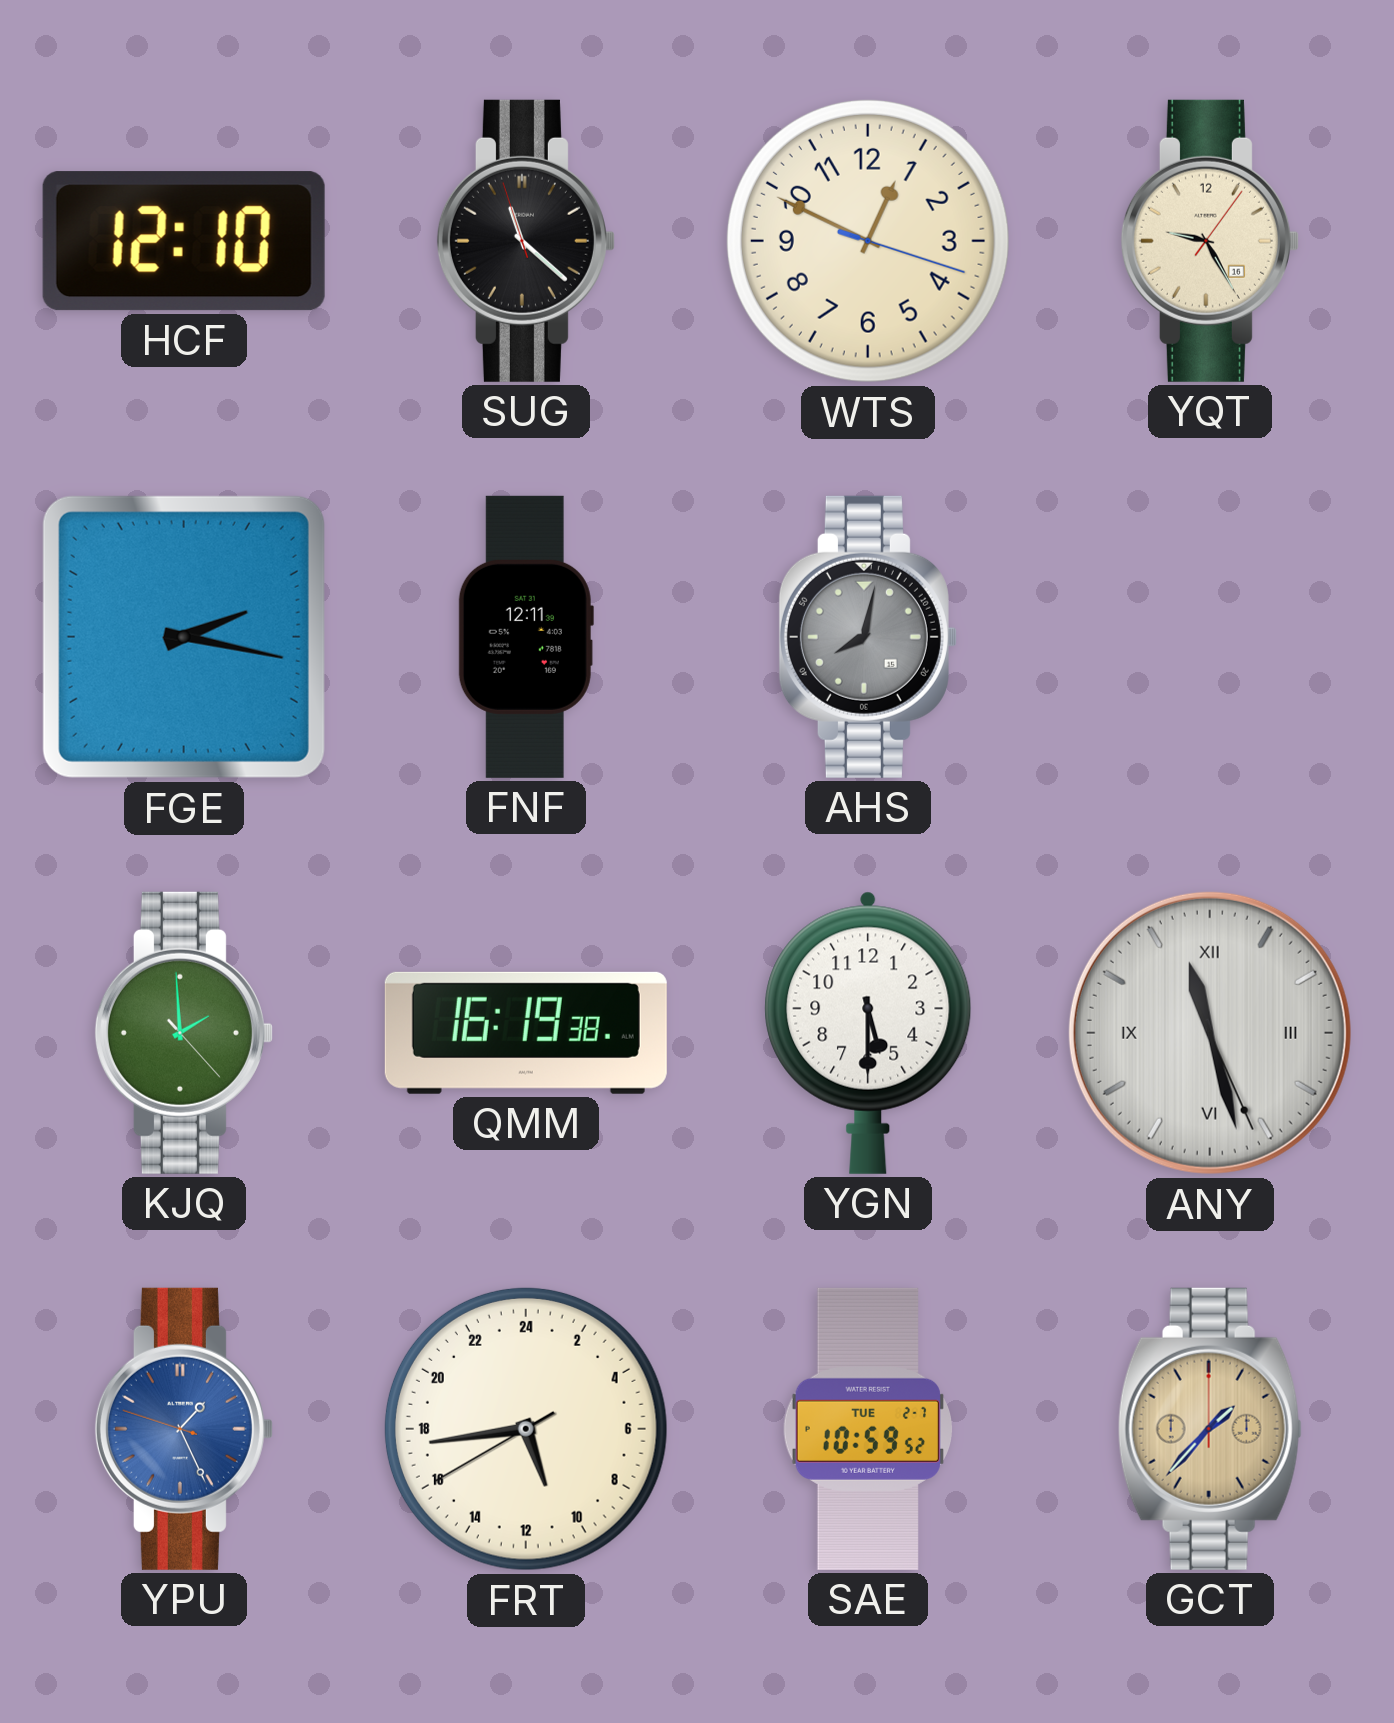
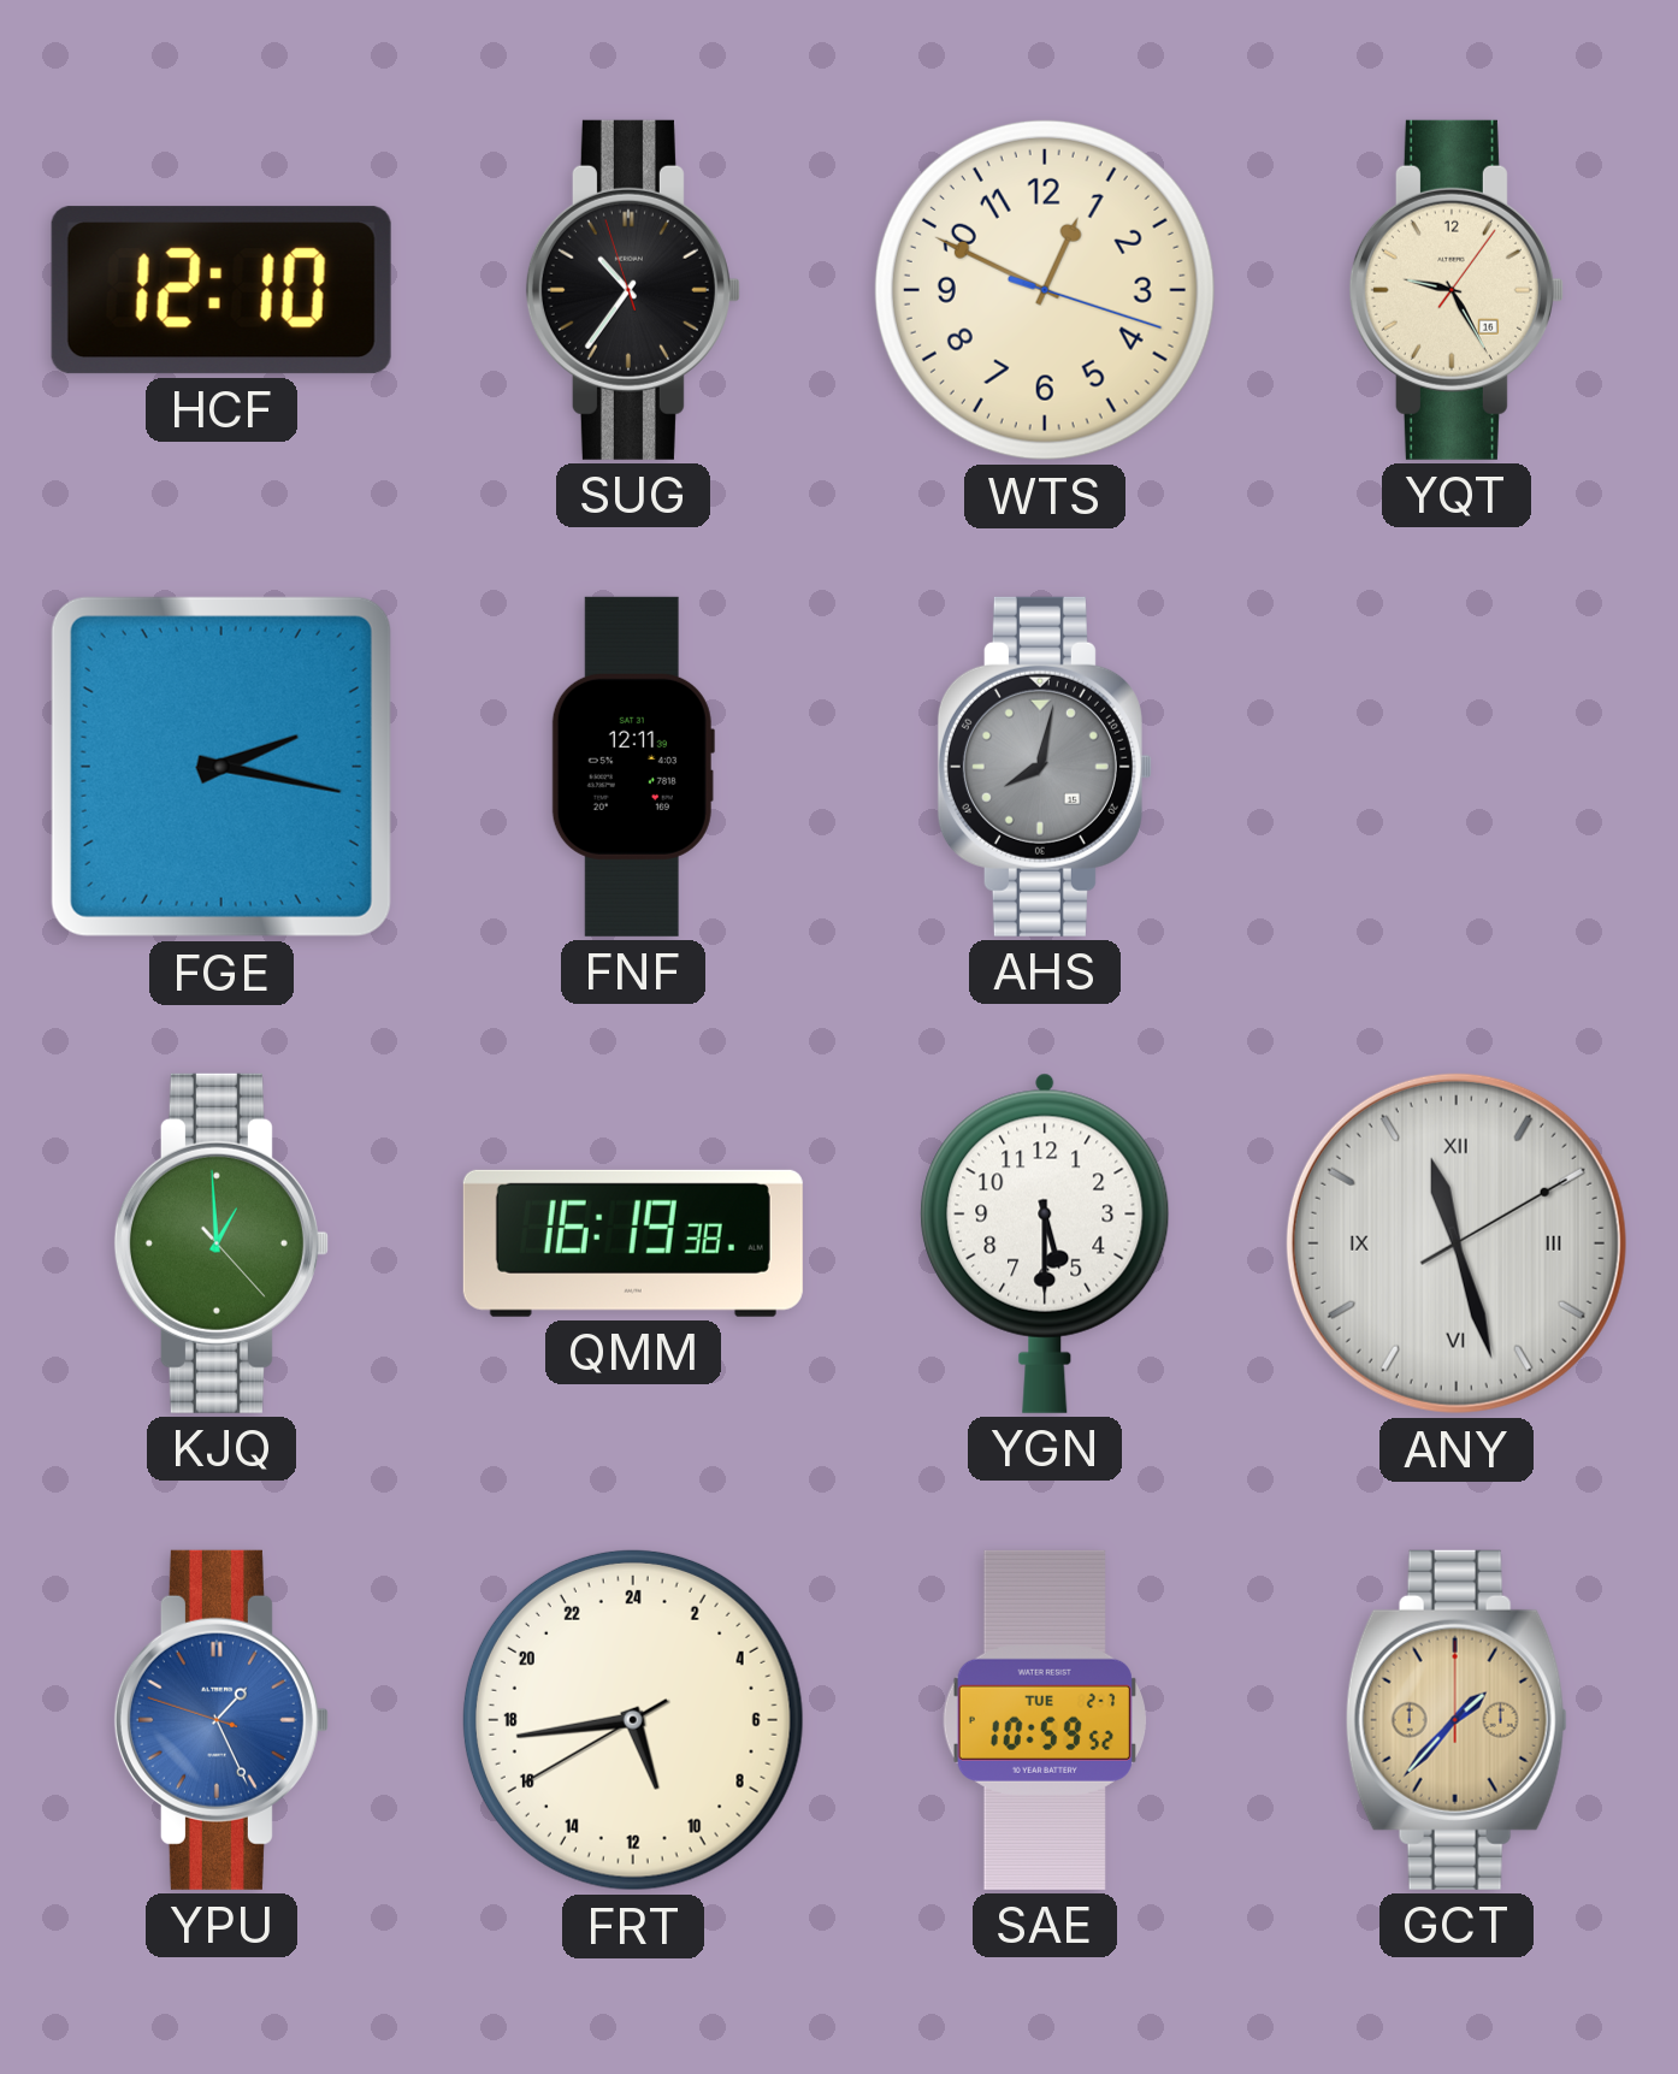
SUG: 11:21 -> 10:35
KJQ: 1:59 -> 12:59
ANY: 11:27:26 -> 11:27:10
